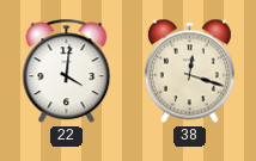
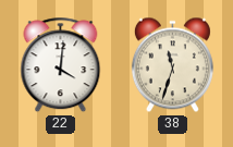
38: 12:18 -> 11:33
